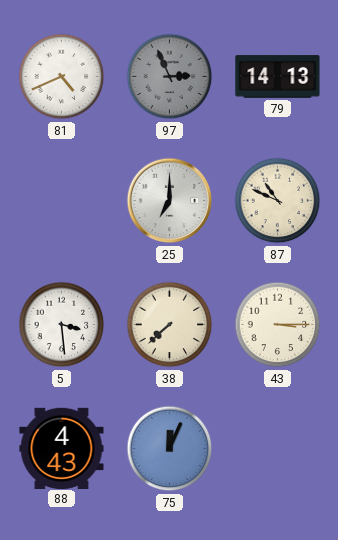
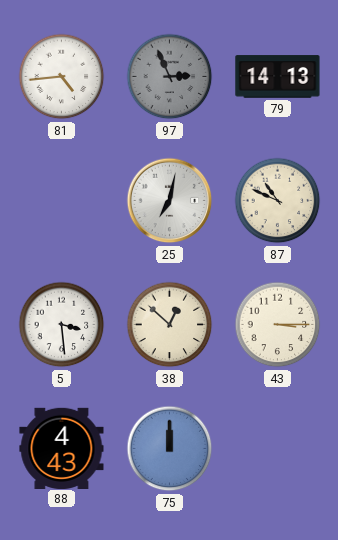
81: 4:41 -> 4:44
25: 7:00 -> 7:02
38: 7:38 -> 12:52
75: 12:04 -> 12:00
